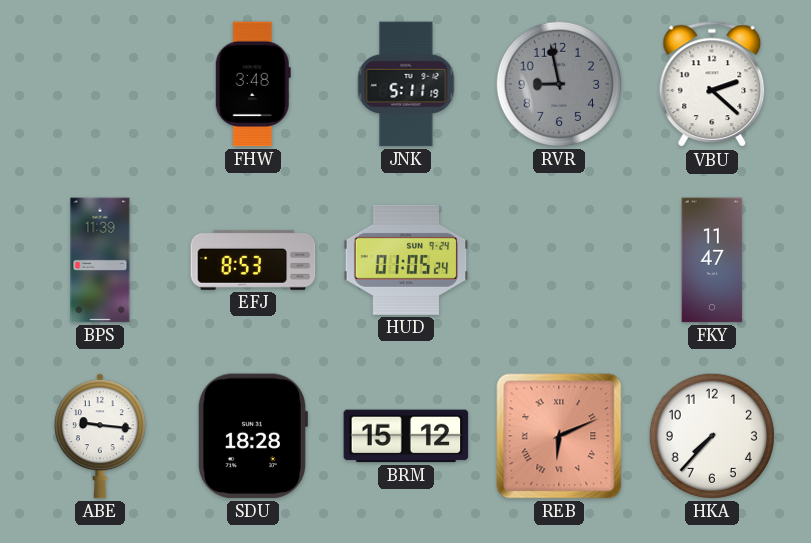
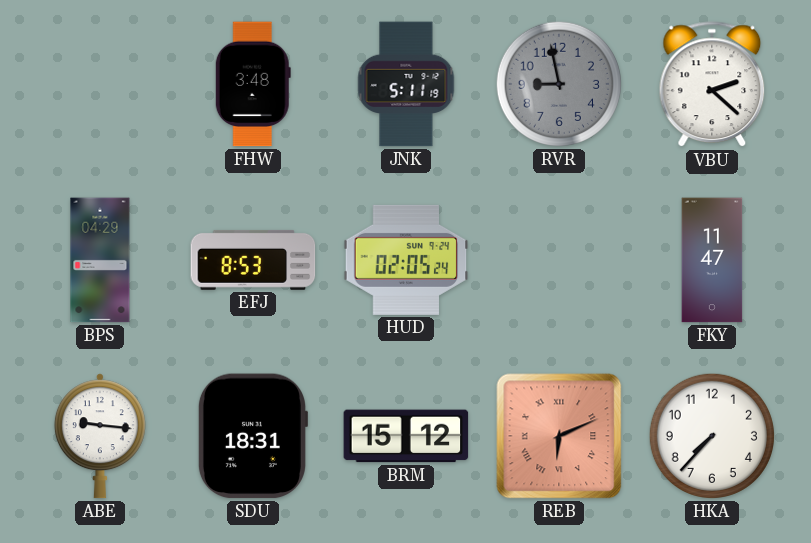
BPS: 11:39 -> 04:29
HUD: 01:05 -> 02:05
SDU: 18:28 -> 18:31
